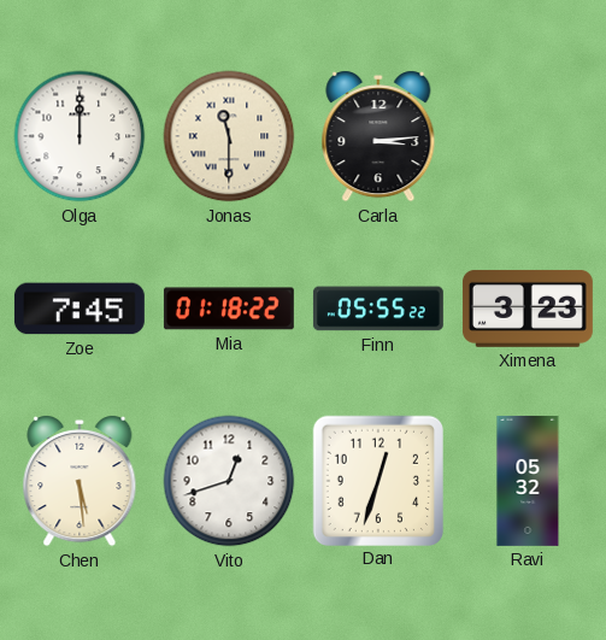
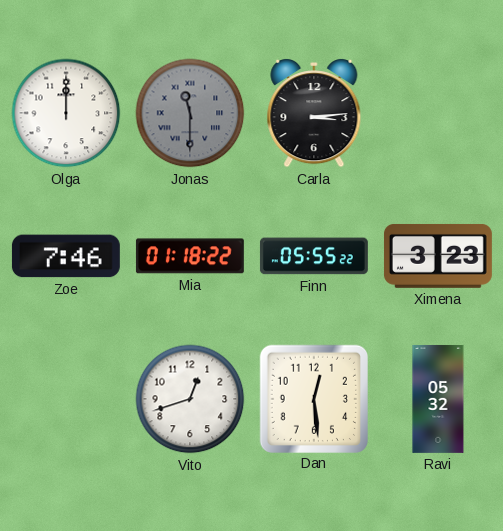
Jonas dial: cream -> grey
Zoe: 7:45 -> 7:46
Chen: 5:29 -> none
Dan: 12:33 -> 12:29
